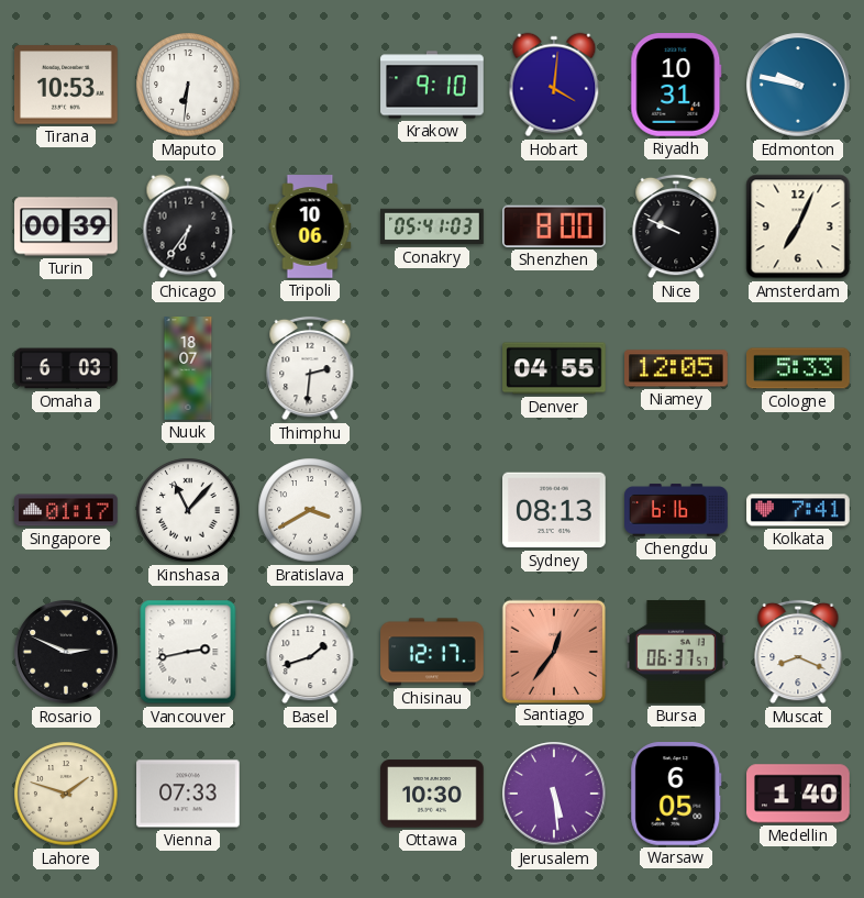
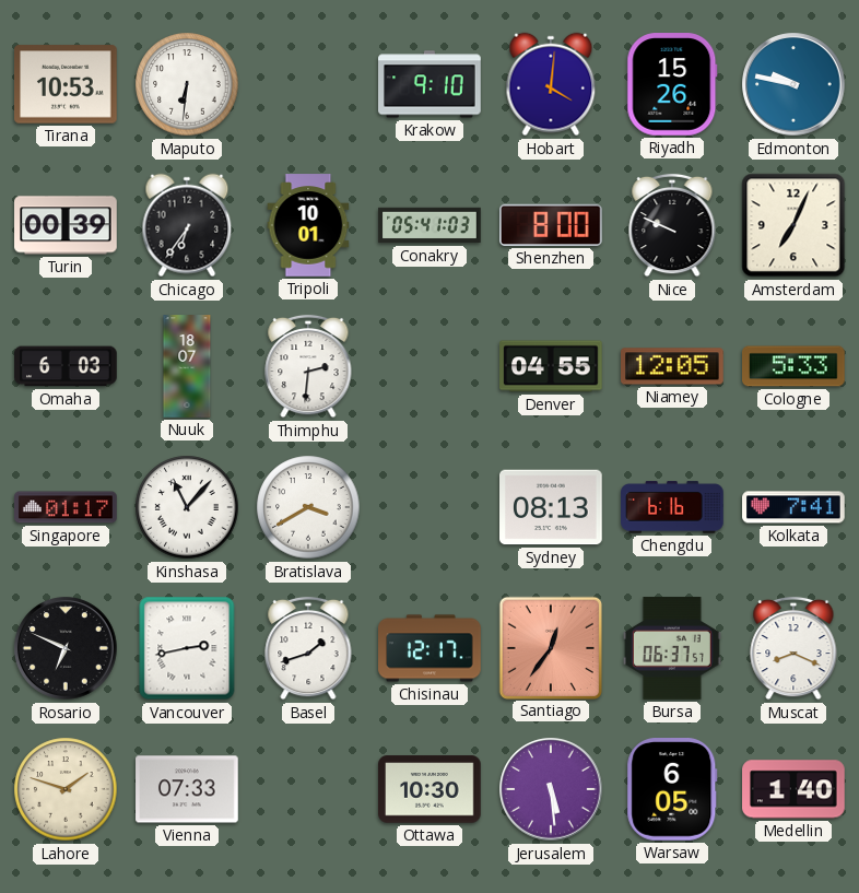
Riyadh: 10:31 -> 15:26
Tripoli: 10:06 -> 10:01
Rosario: 2:49 -> 6:49
